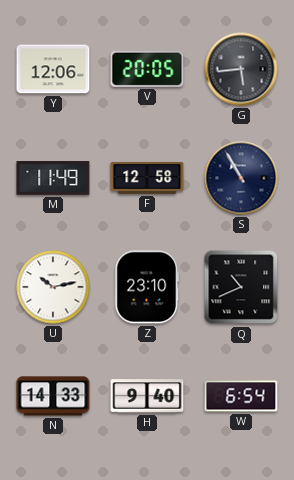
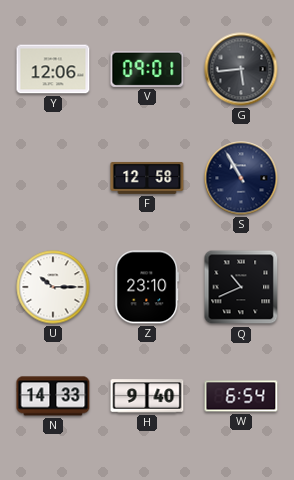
V: 20:05 -> 09:01
M: 11:49 -> none
U: 10:13 -> 10:15
